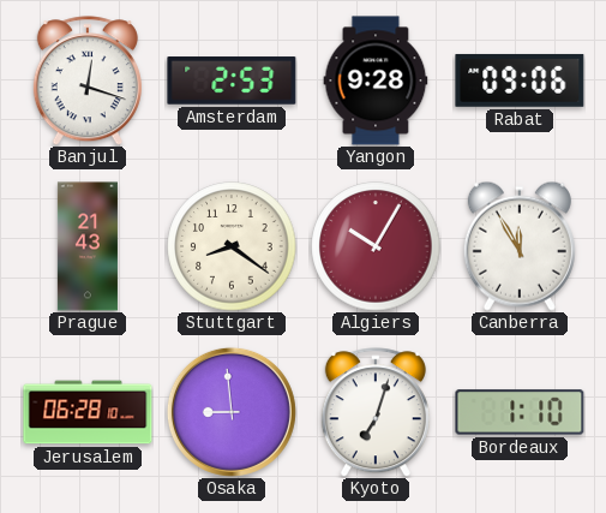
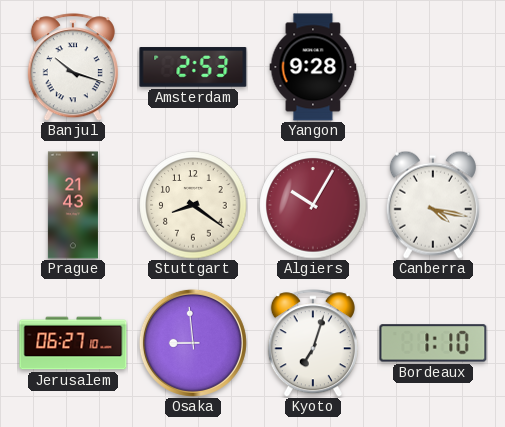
Banjul: 12:18 -> 10:18
Rabat: 09:06 -> none
Canberra: 11:55 -> 4:17
Jerusalem: 06:28 -> 06:27
